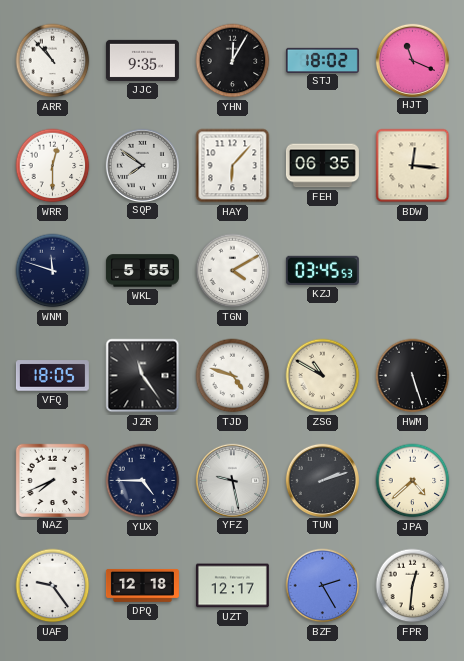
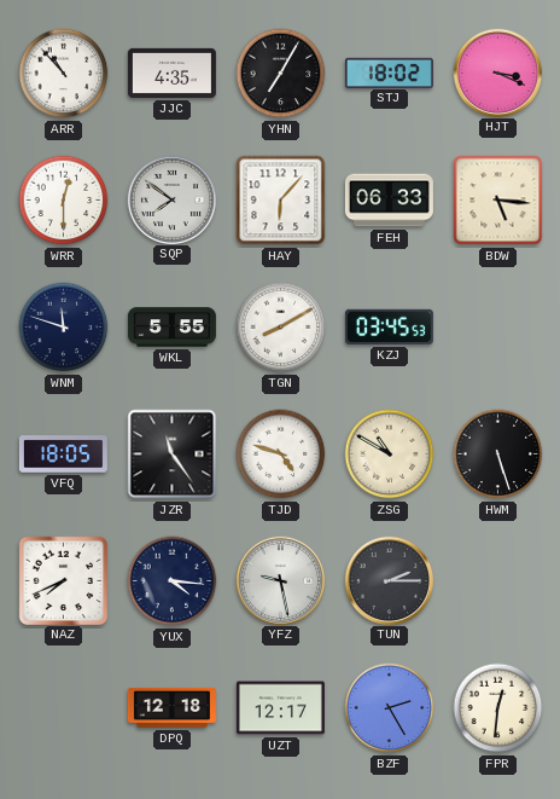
JJC: 9:35 -> 4:35
YHN: 12:05 -> 7:05
HJT: 11:19 -> 3:19
FEH: 06:35 -> 06:33
BDW: 12:16 -> 5:16
TGN: 4:10 -> 8:10
YUX: 4:45 -> 4:16
TUN: 2:12 -> 2:15
JPA: 4:38 -> none
UAF: 9:24 -> none
